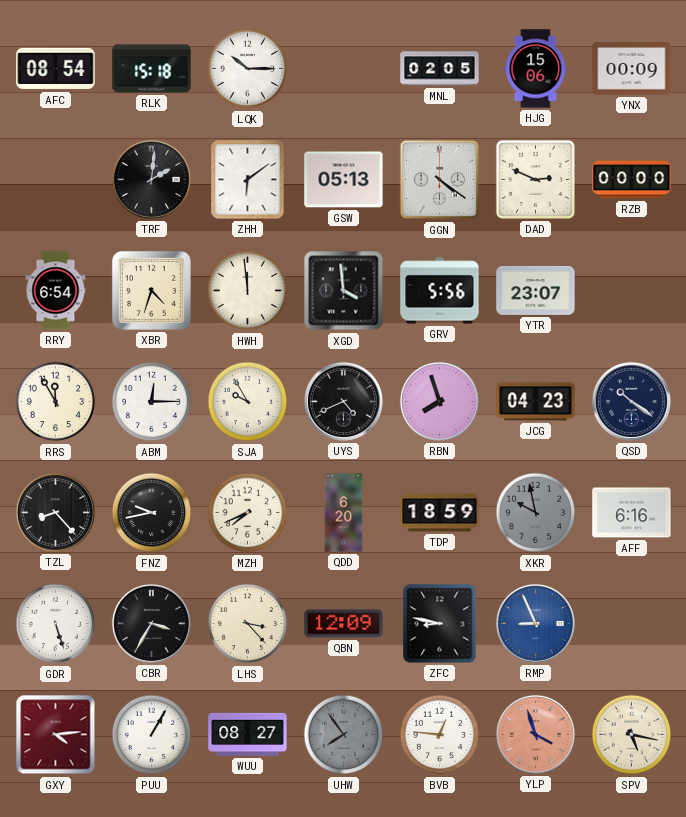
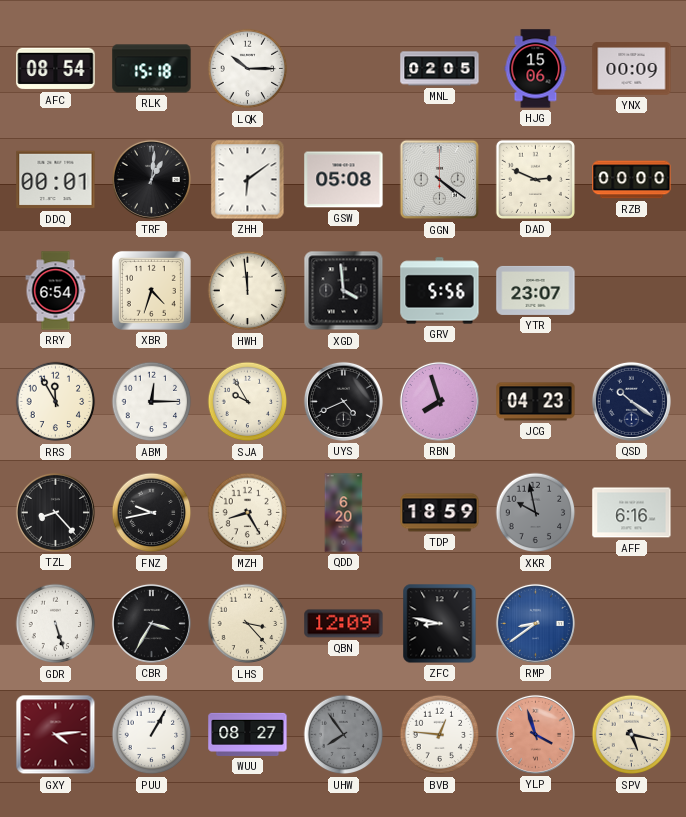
DDQ: none -> 00:01
TRF: 2:01 -> 1:01
GSW: 05:13 -> 05:08
MZH: 7:41 -> 8:25
RMP: 8:56 -> 8:39
